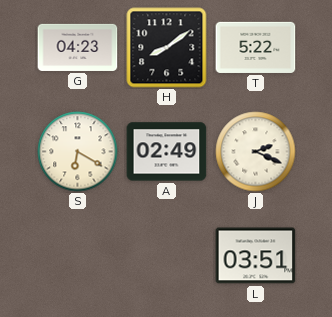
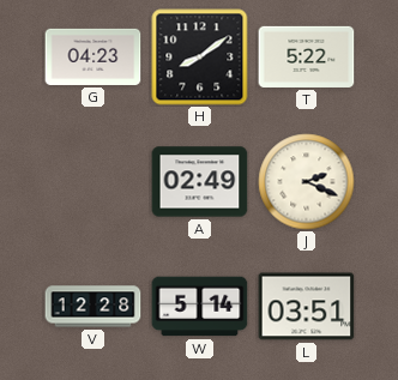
S: 6:20 -> none
V: none -> 12:28
W: none -> 5:14
